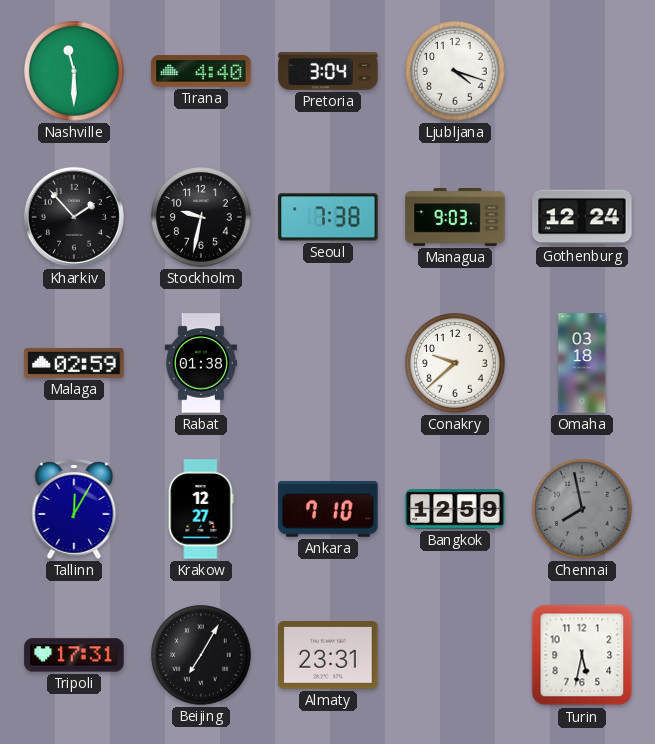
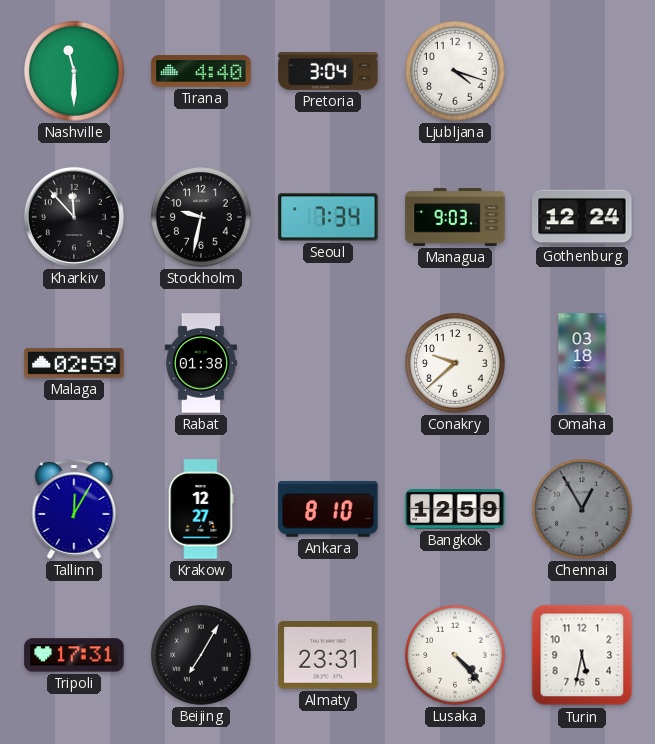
Kharkiv: 1:53 -> 11:53
Seoul: 7:38 -> 7:34
Ankara: 7:10 -> 8:10
Chennai: 7:58 -> 12:55
Lusaka: none -> 4:23
